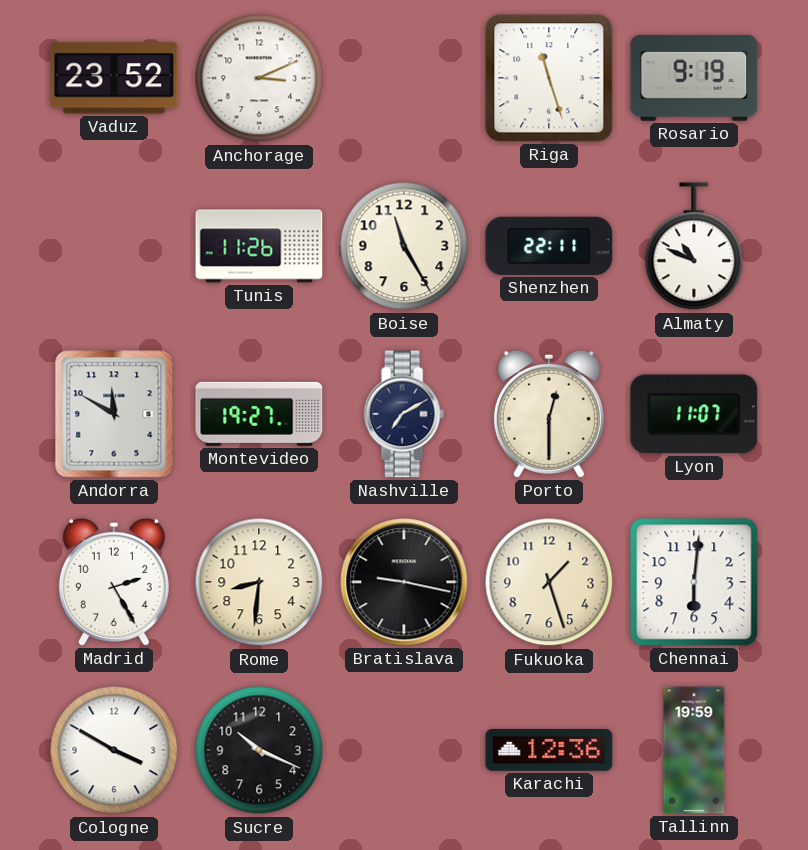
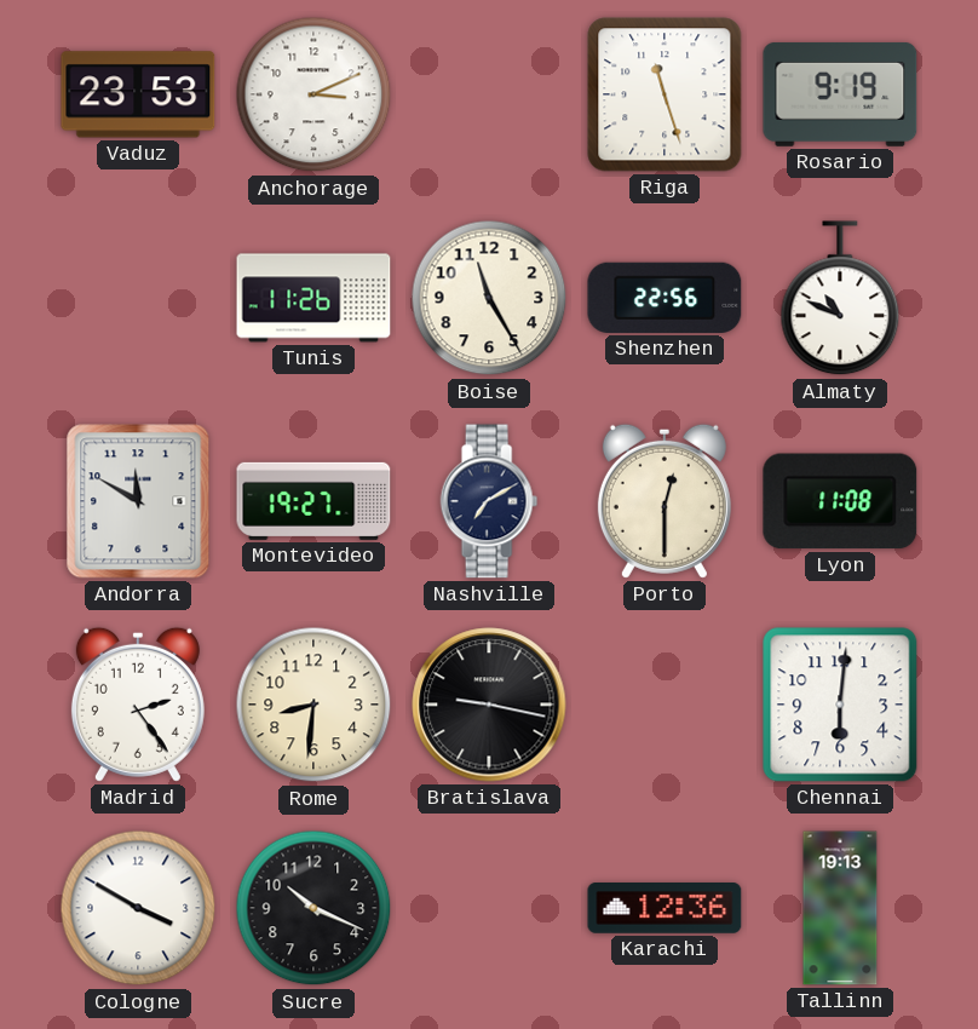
Vaduz: 23:52 -> 23:53
Shenzhen: 22:11 -> 22:56
Lyon: 11:07 -> 11:08
Madrid: 2:25 -> 2:24
Fukuoka: 1:27 -> none
Tallinn: 19:59 -> 19:13
